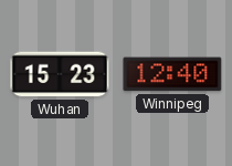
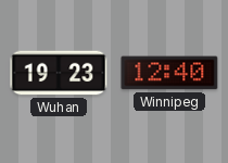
Wuhan: 15:23 -> 19:23
